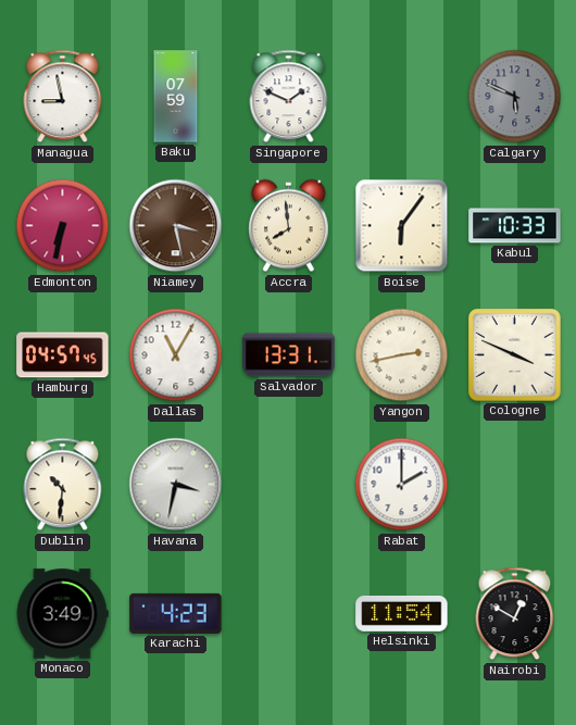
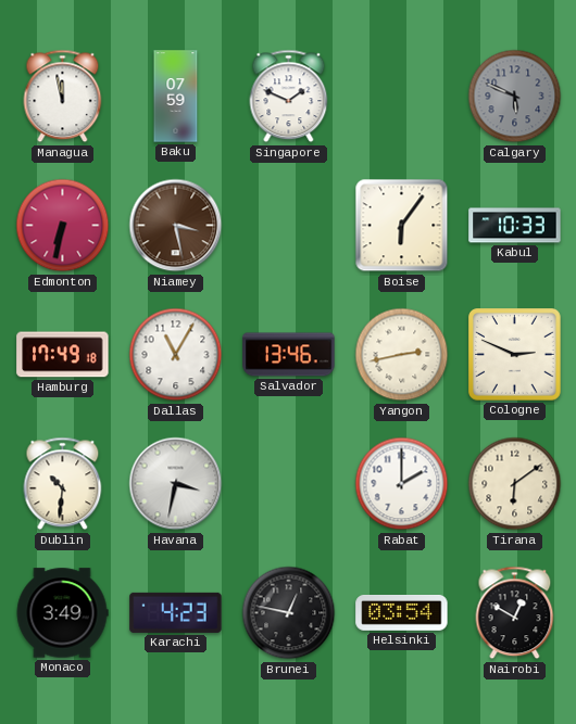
Managua: 8:58 -> 11:58
Accra: 7:59 -> none
Hamburg: 04:57 -> 17:49
Salvador: 13:31 -> 13:46
Cologne: 3:49 -> 2:49
Tirana: none -> 6:09
Brunei: none -> 12:47
Helsinki: 11:54 -> 03:54
